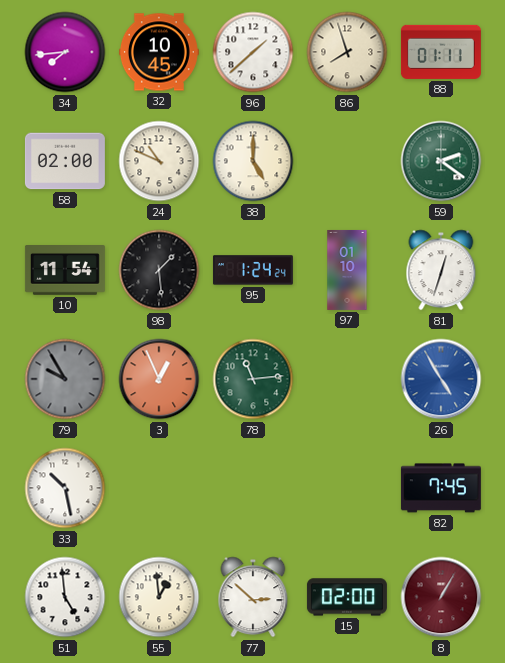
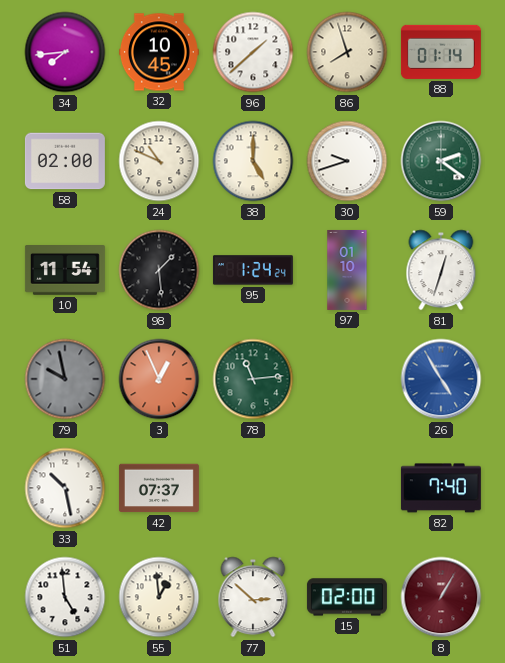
88: 01:11 -> 01:14
30: none -> 9:42
79: 9:55 -> 9:58
42: none -> 07:37
82: 7:45 -> 7:40
